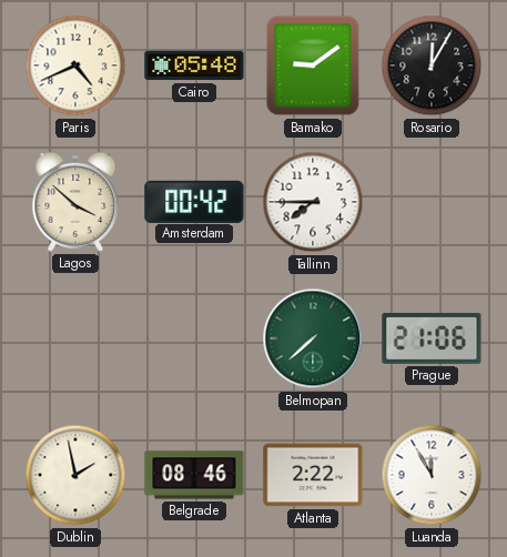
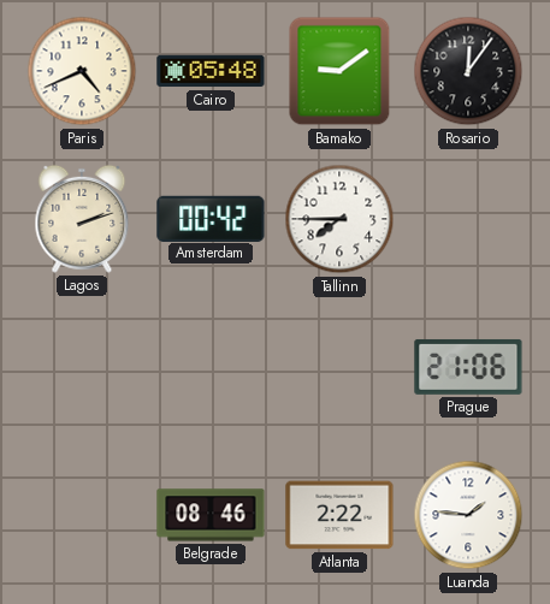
Rosario: 12:05 -> 12:06
Lagos: 3:52 -> 2:12
Belmopan: 7:38 -> none
Dublin: 1:58 -> none
Luanda: 11:55 -> 1:46
